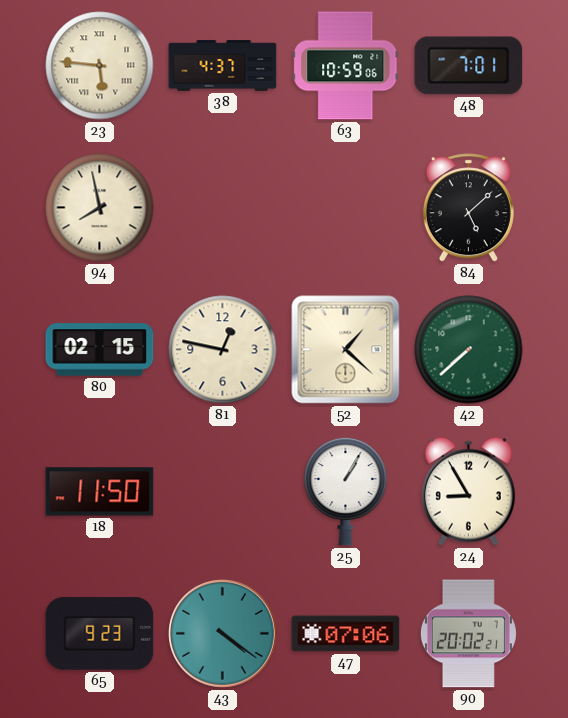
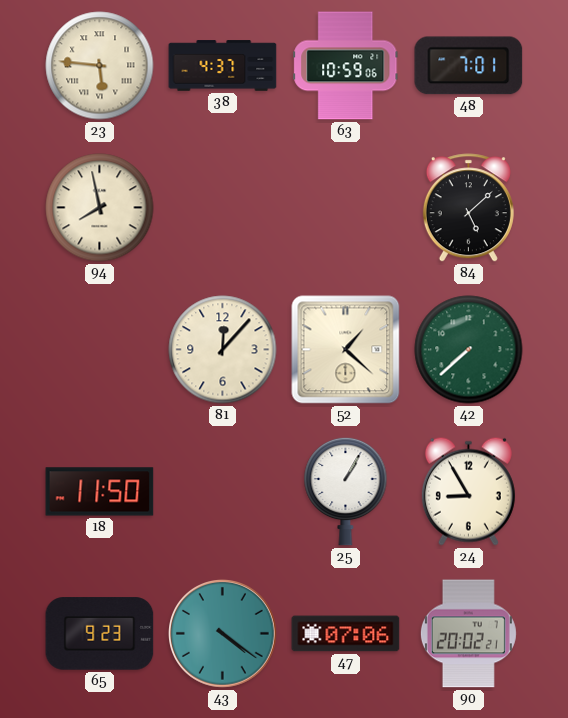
80: 02:15 -> none
81: 12:47 -> 12:07
